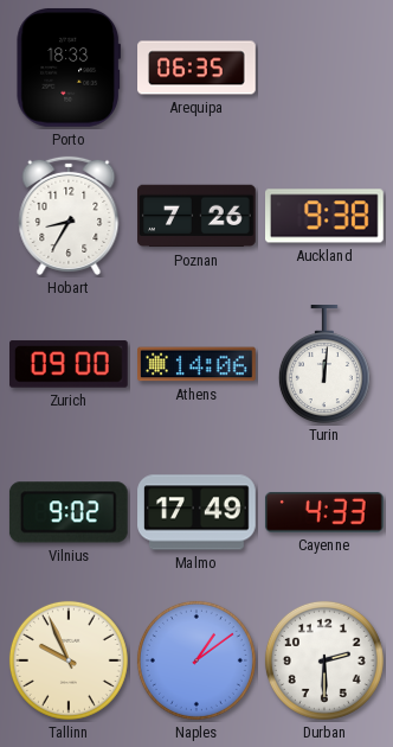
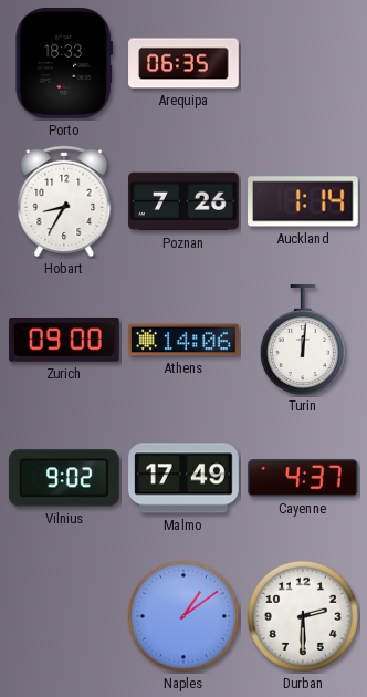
Auckland: 9:38 -> 1:14
Cayenne: 4:33 -> 4:37
Tallinn: 9:56 -> none
